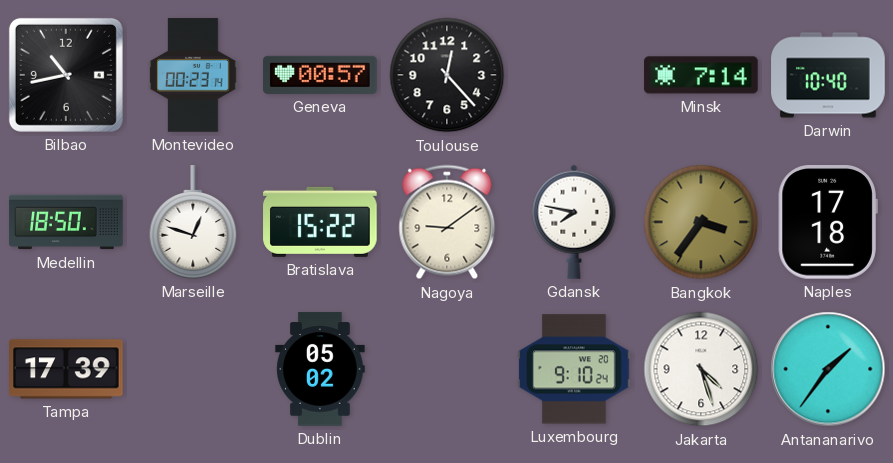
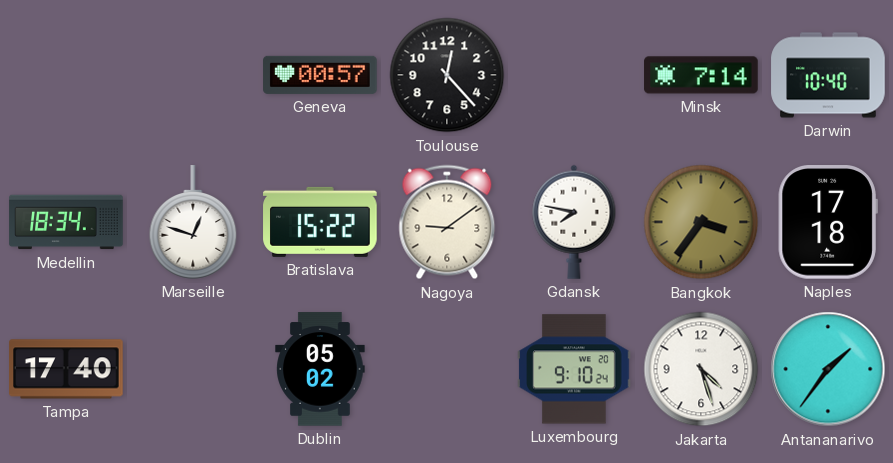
Bilbao: 10:43 -> none
Montevideo: 00:23 -> none
Medellin: 18:50 -> 18:34
Tampa: 17:39 -> 17:40
